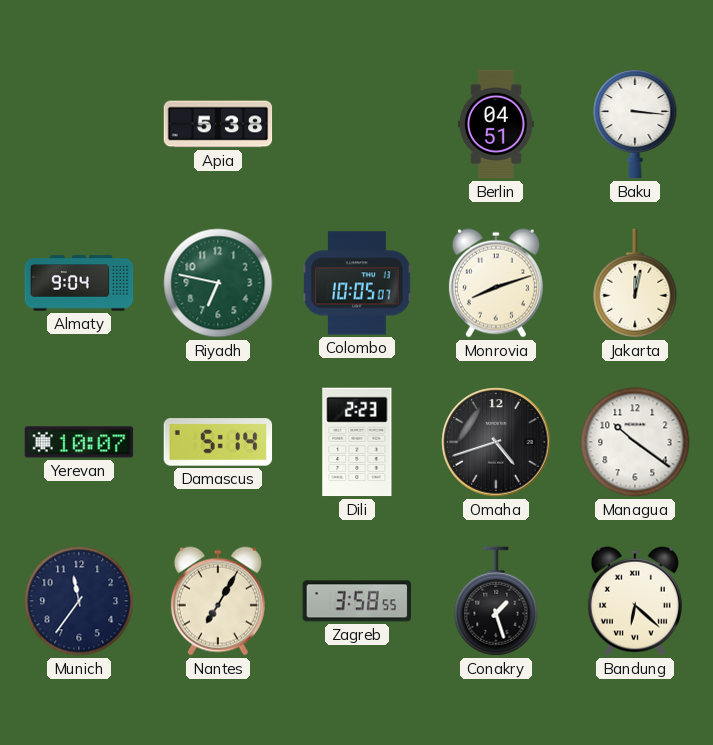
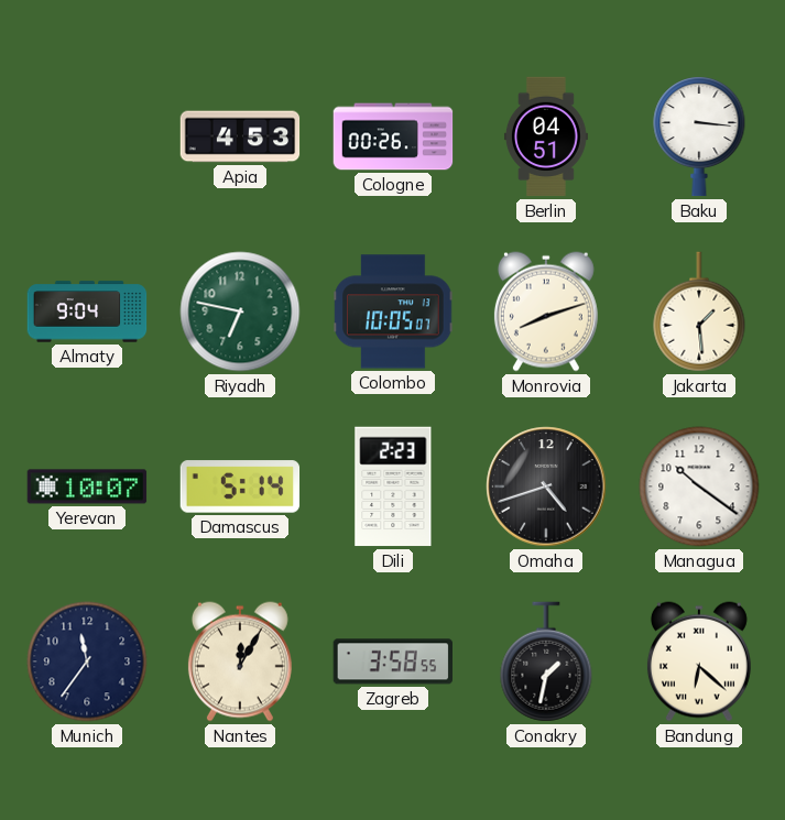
Apia: 5:38 -> 4:53
Cologne: none -> 00:26
Jakarta: 12:02 -> 1:29
Nantes: 7:05 -> 12:05
Conakry: 1:27 -> 1:32
